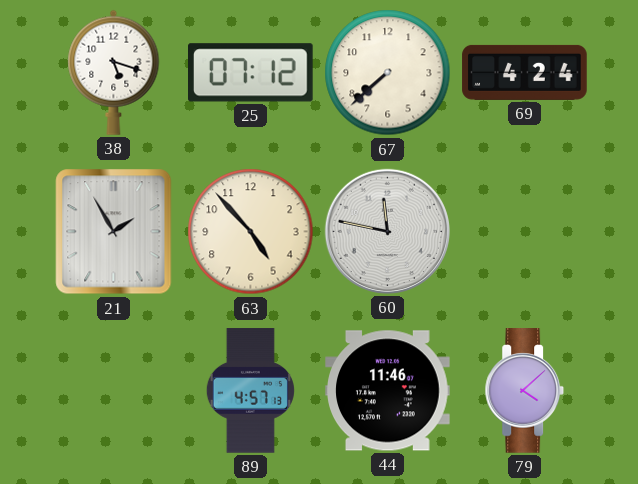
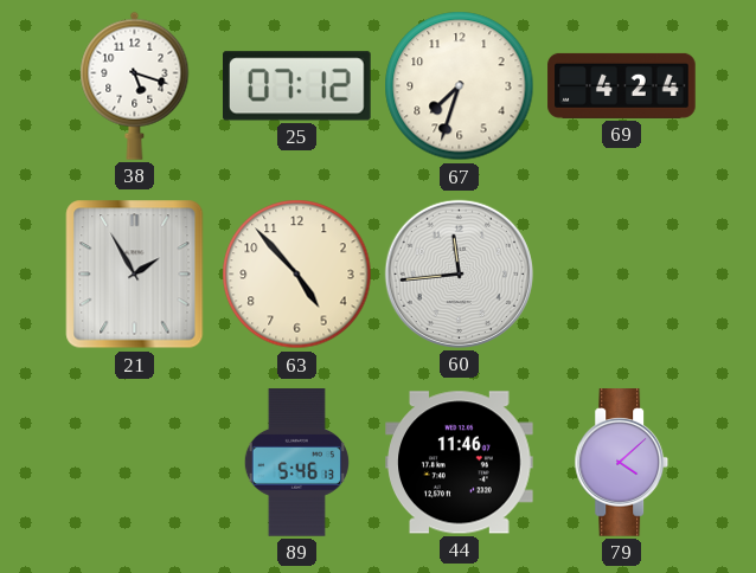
67: 7:38 -> 7:33
60: 11:47 -> 11:44
89: 4:57 -> 5:46
